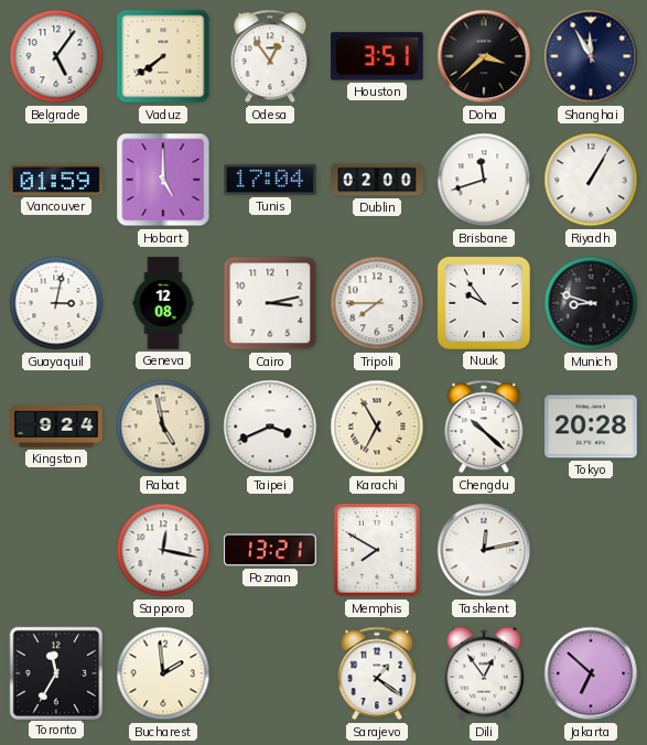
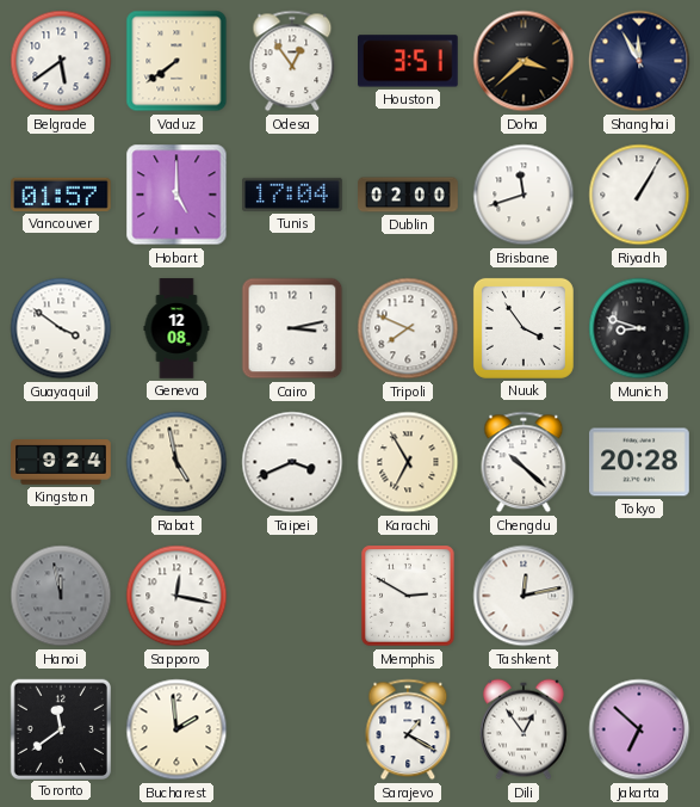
Belgrade: 5:06 -> 5:39
Vancouver: 01:59 -> 01:57
Guayaquil: 3:02 -> 3:51
Tripoli: 7:45 -> 7:49
Nuuk: 9:54 -> 3:54
Hanoi: none -> 11:58
Poznan: 13:21 -> none
Memphis: 7:50 -> 2:50
Toronto: 11:35 -> 11:39
Sarajevo: 1:21 -> 1:20
